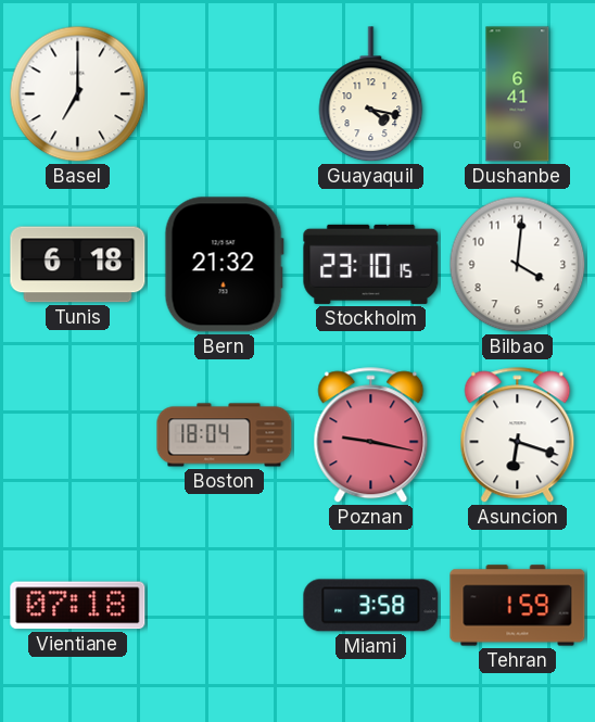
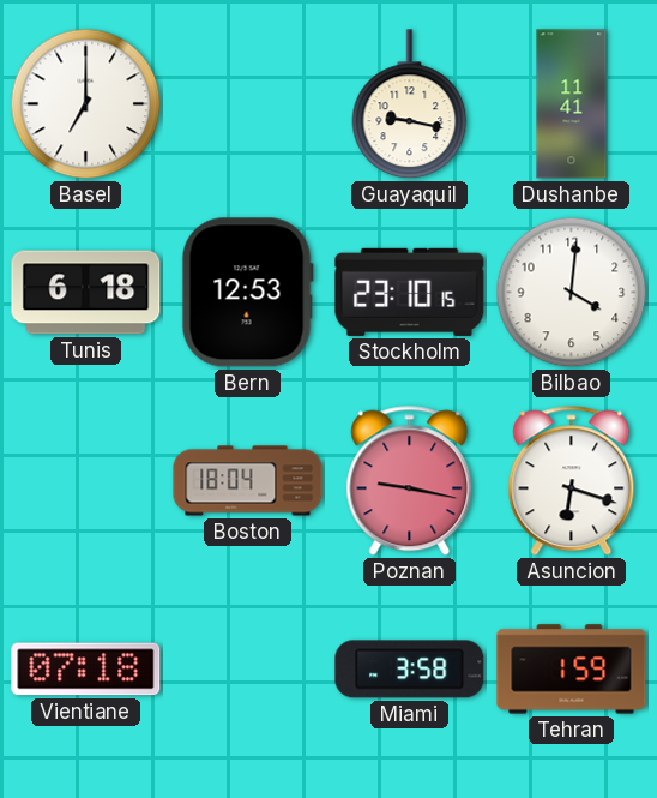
Guayaquil: 4:17 -> 9:17
Dushanbe: 6:41 -> 11:41
Bern: 21:32 -> 12:53
